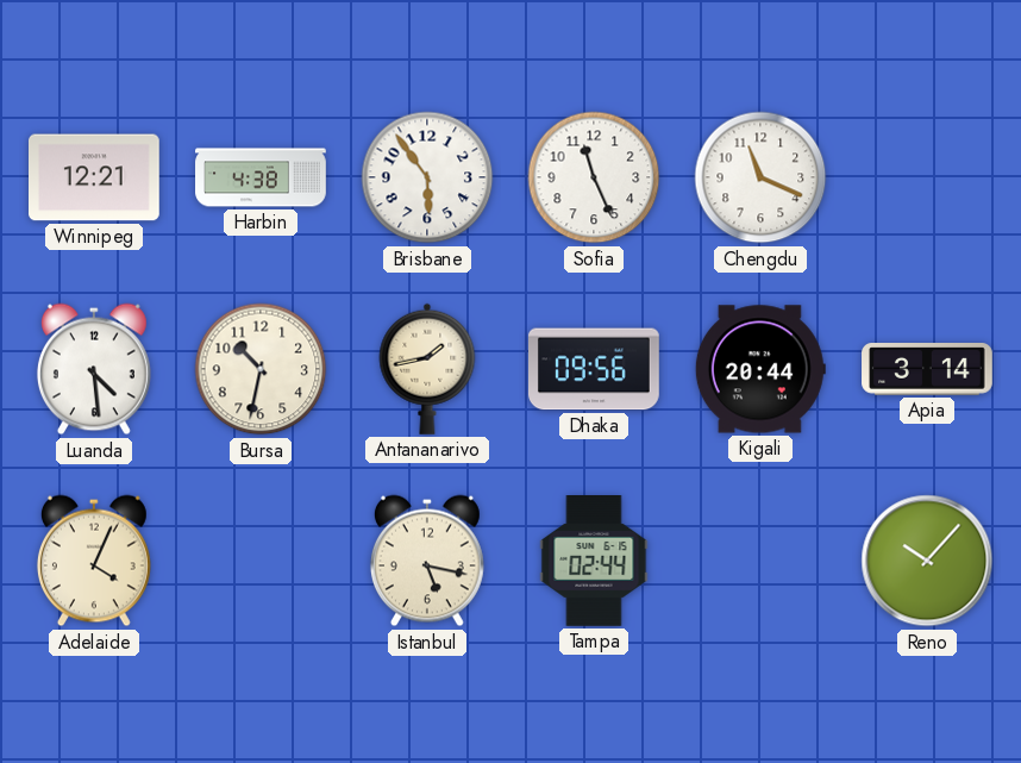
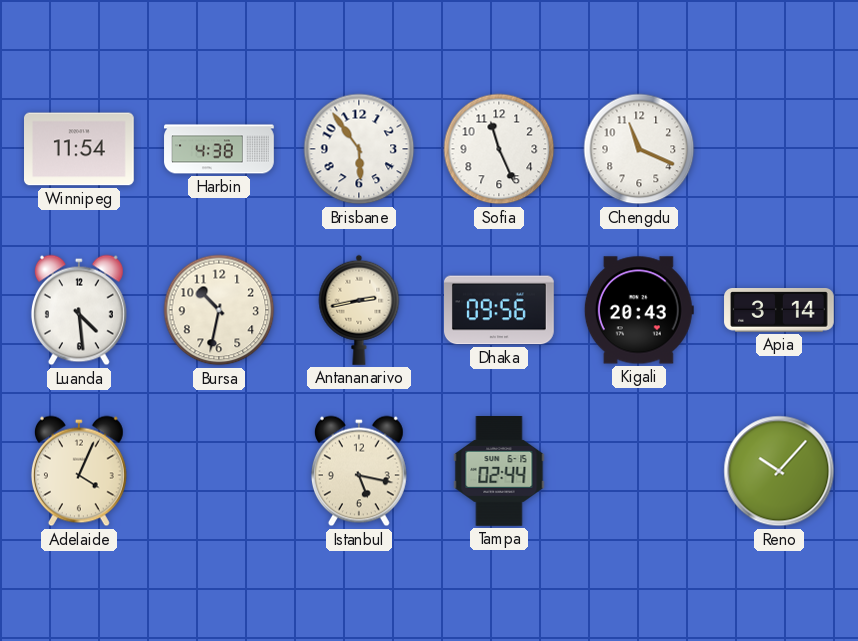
Winnipeg: 12:21 -> 11:54
Antananarivo: 1:43 -> 2:43
Kigali: 20:44 -> 20:43
